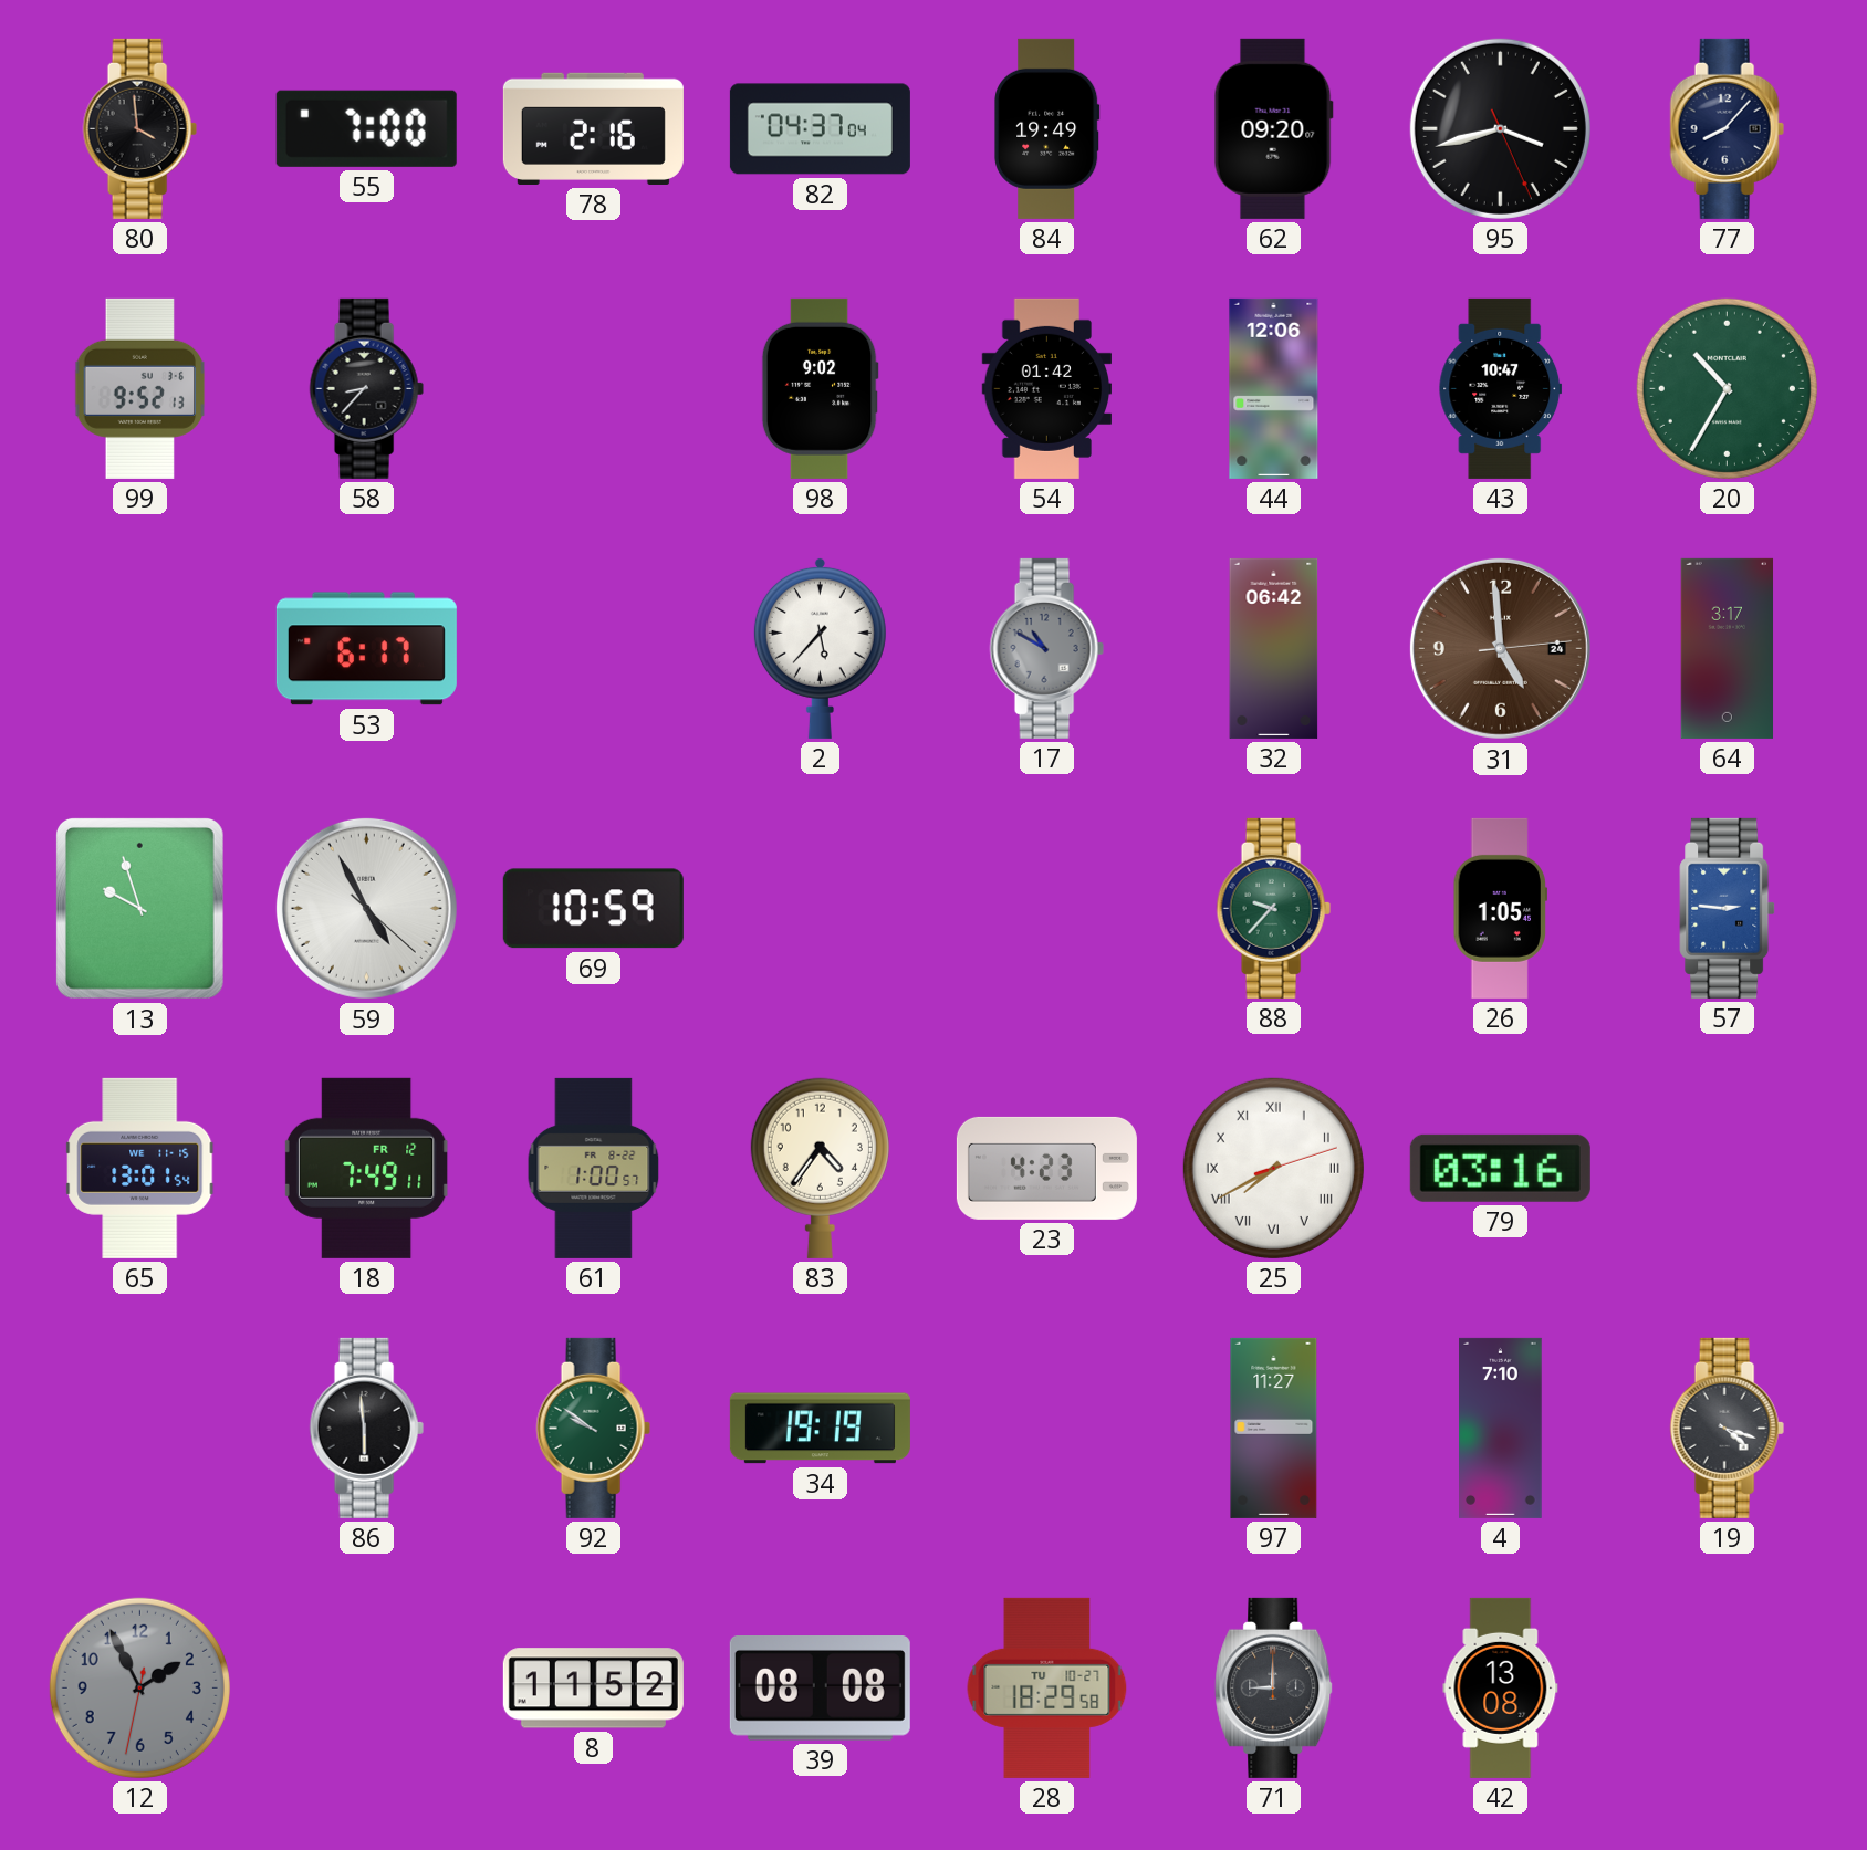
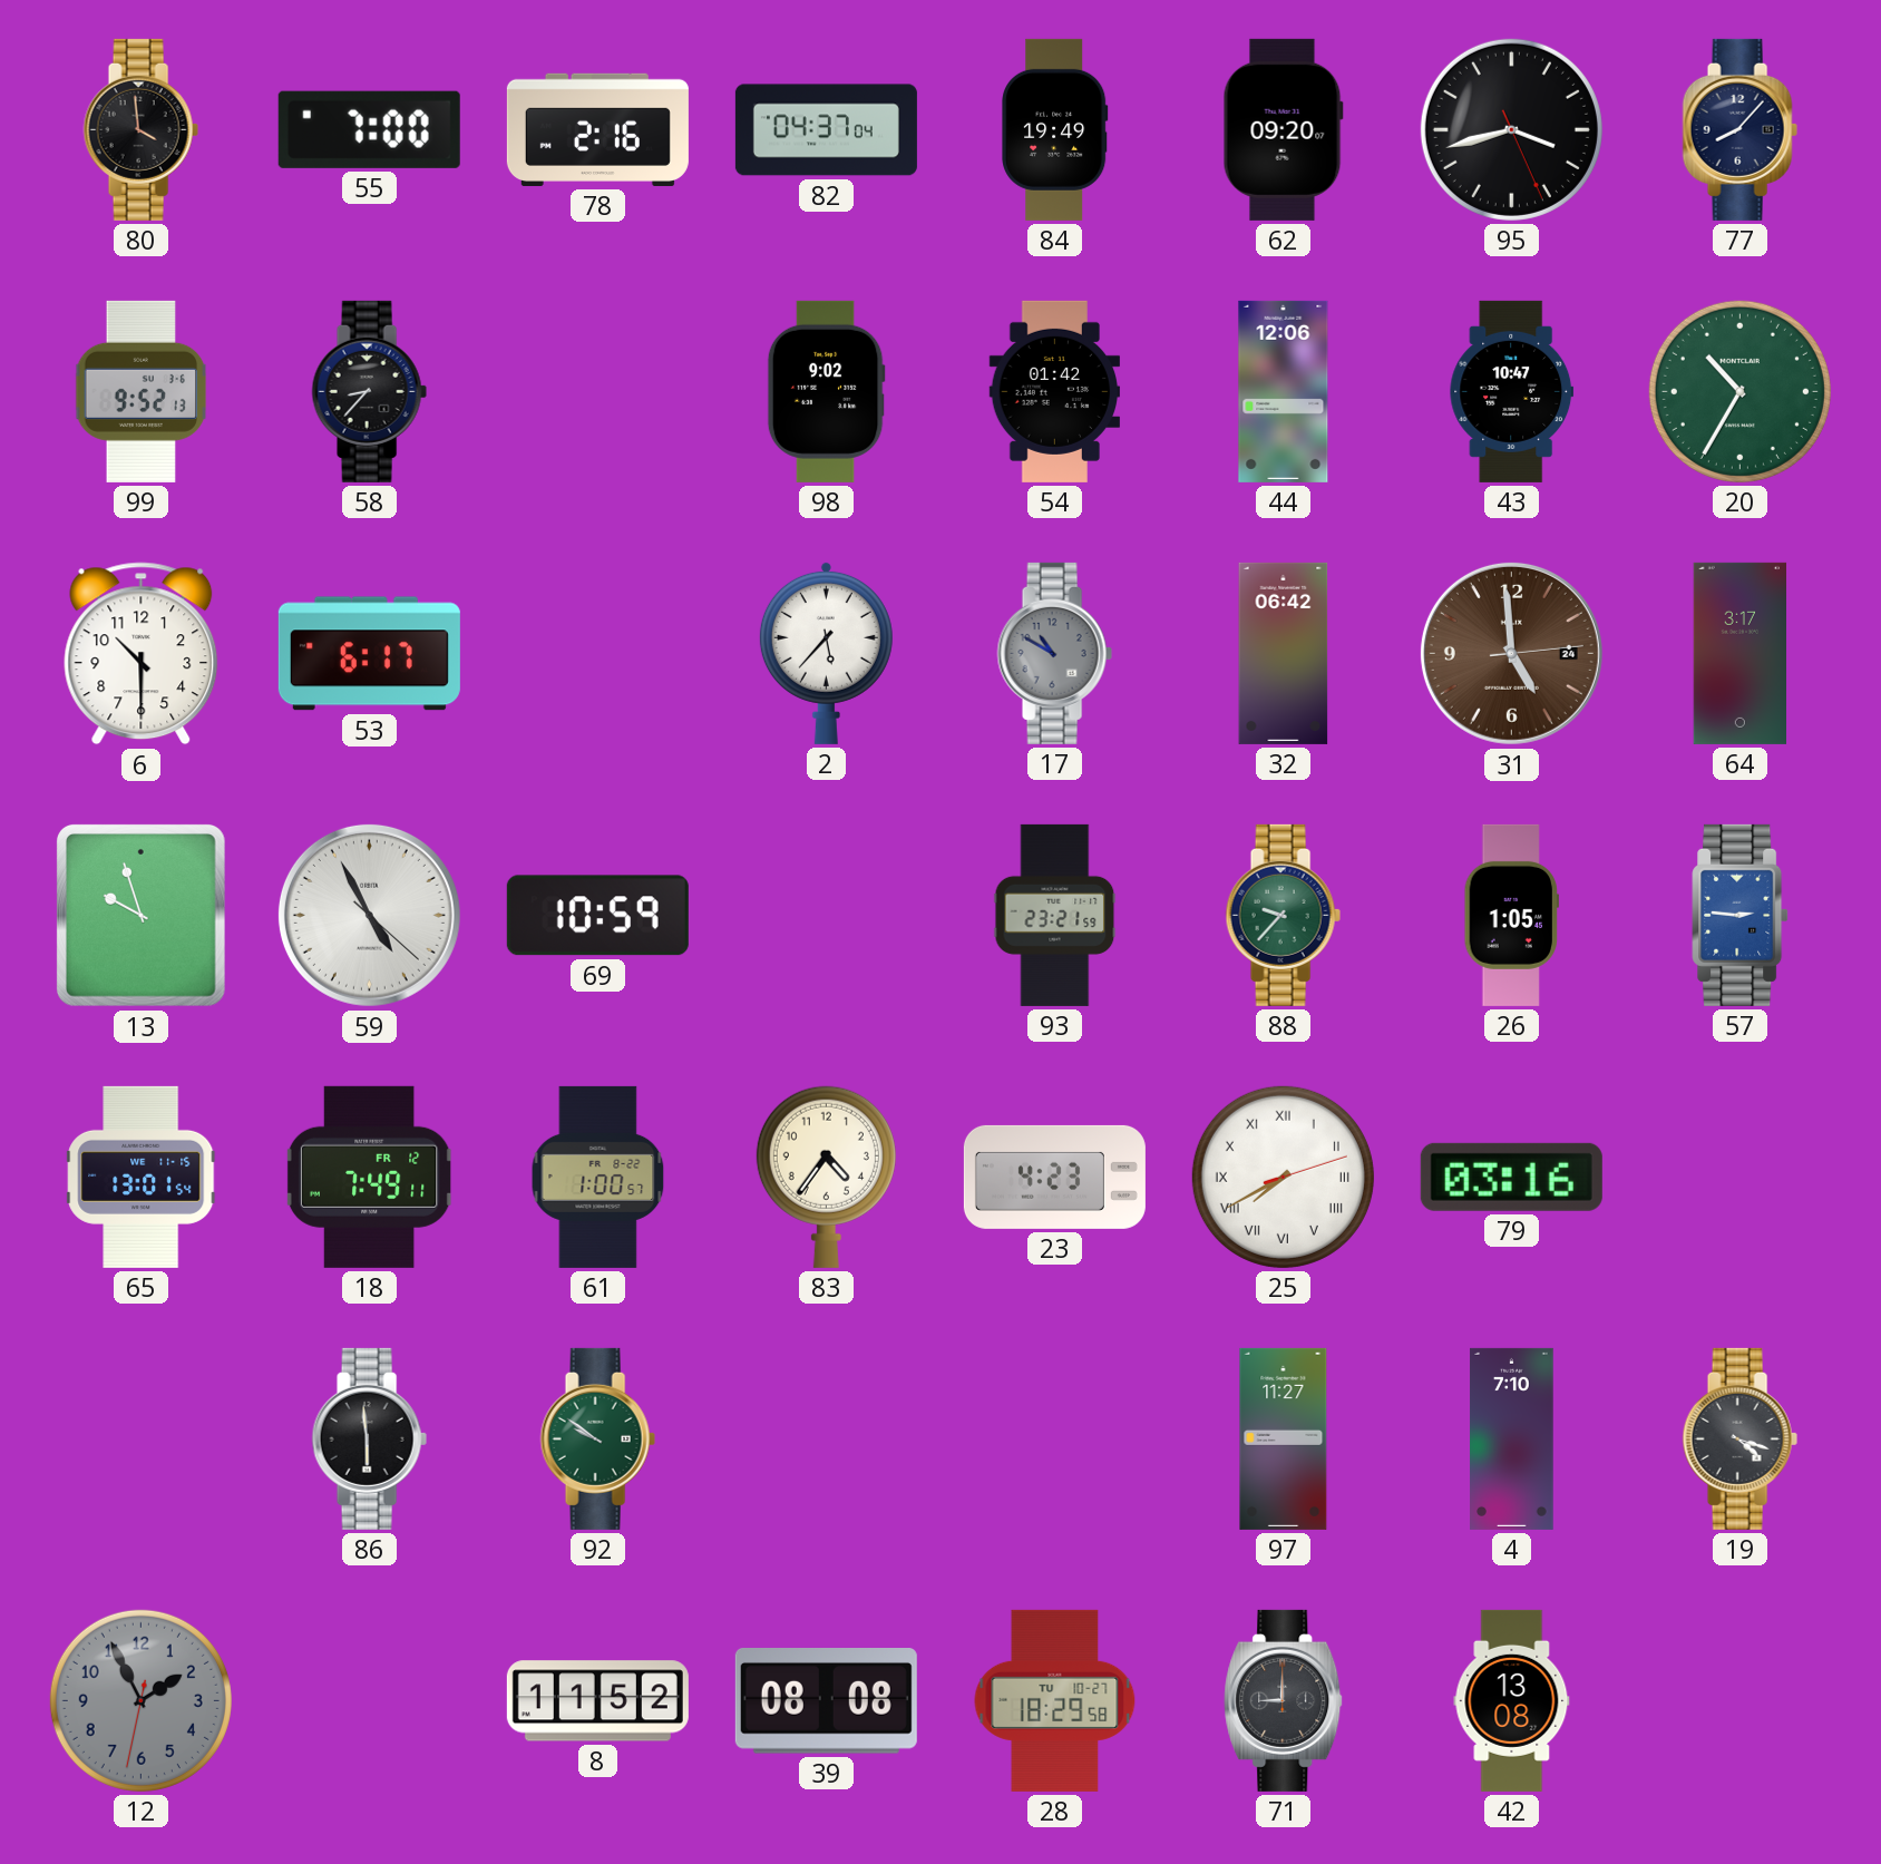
6: none -> 10:30
93: none -> 23:21
34: 19:19 -> none
